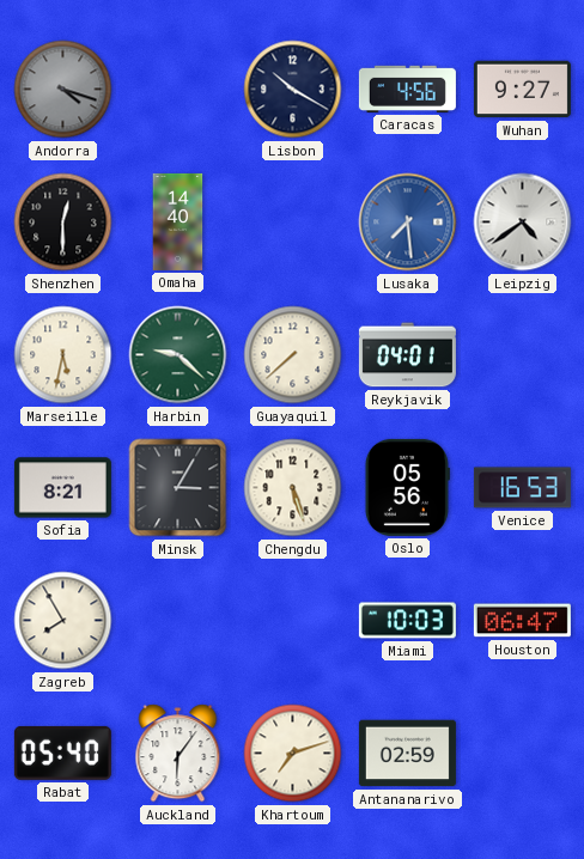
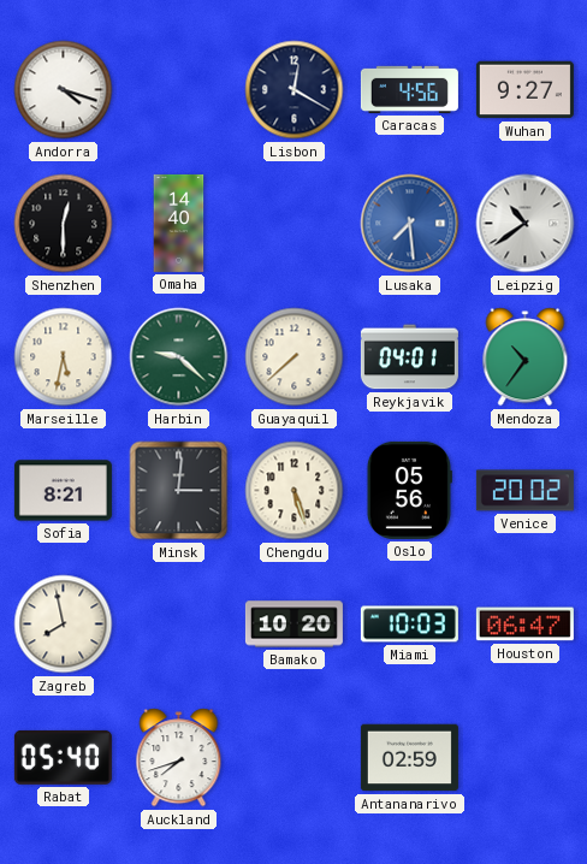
Andorra dial: grey -> white
Lisbon: 10:20 -> 12:20
Leipzig: 4:39 -> 10:39
Mendoza: none -> 10:36
Minsk: 3:05 -> 3:01
Venice: 16:53 -> 20:02
Zagreb: 7:55 -> 7:58
Bamako: none -> 10:20
Auckland: 6:06 -> 7:42
Khartoum: 7:12 -> none
